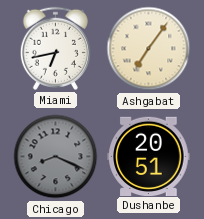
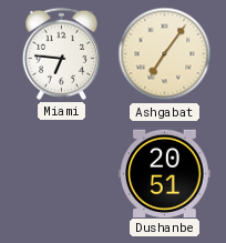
Miami: 6:43 -> 6:46
Chicago: 8:19 -> none
